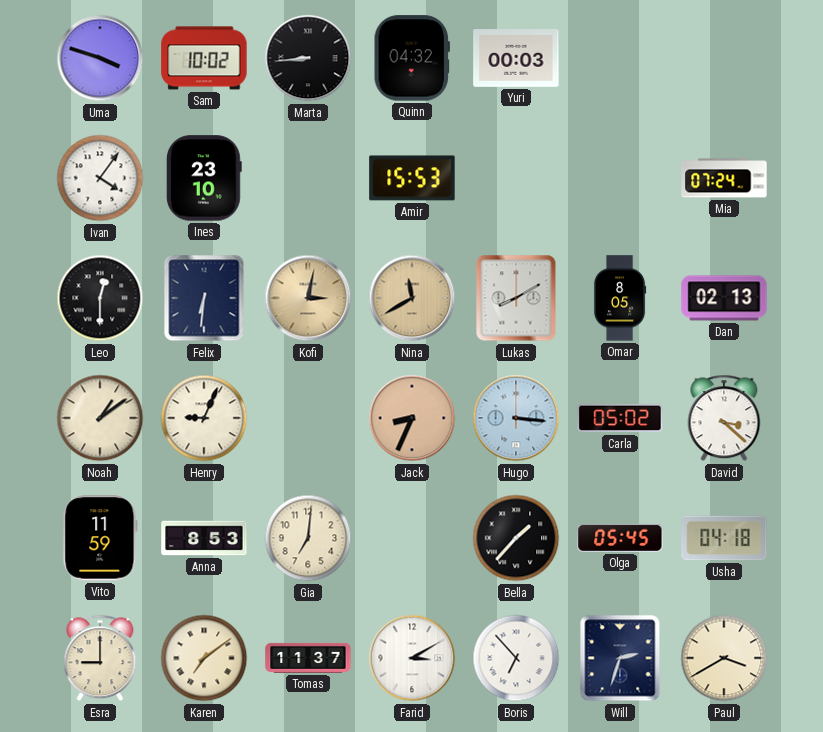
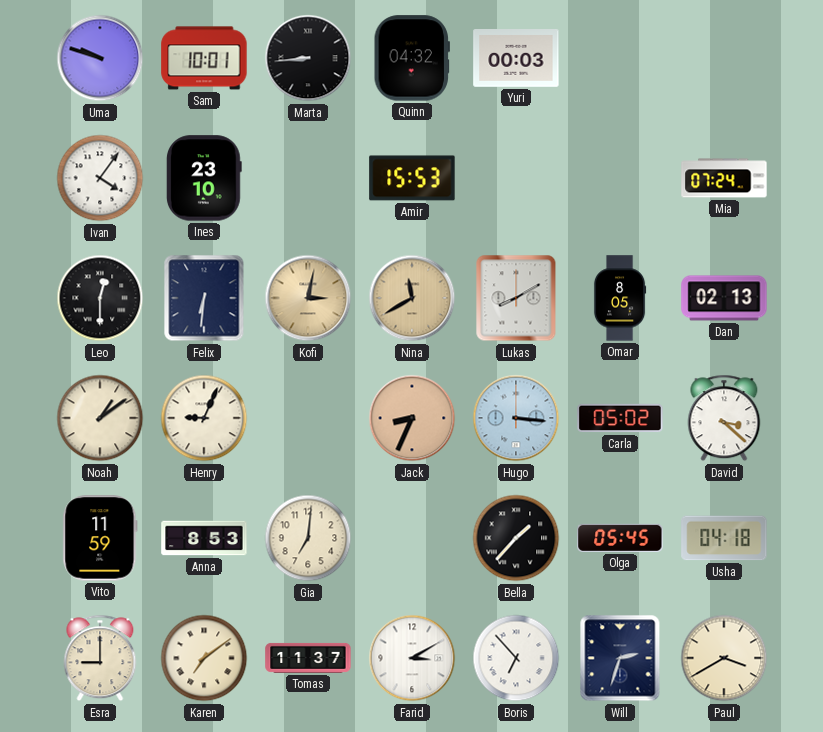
Uma: 3:48 -> 9:48
Sam: 10:02 -> 10:01
